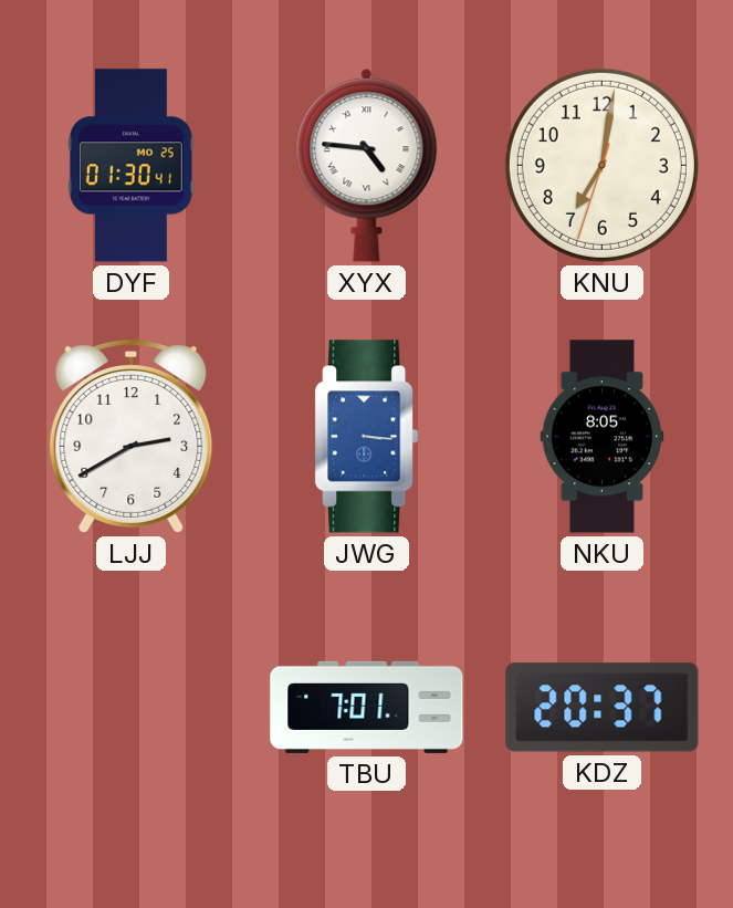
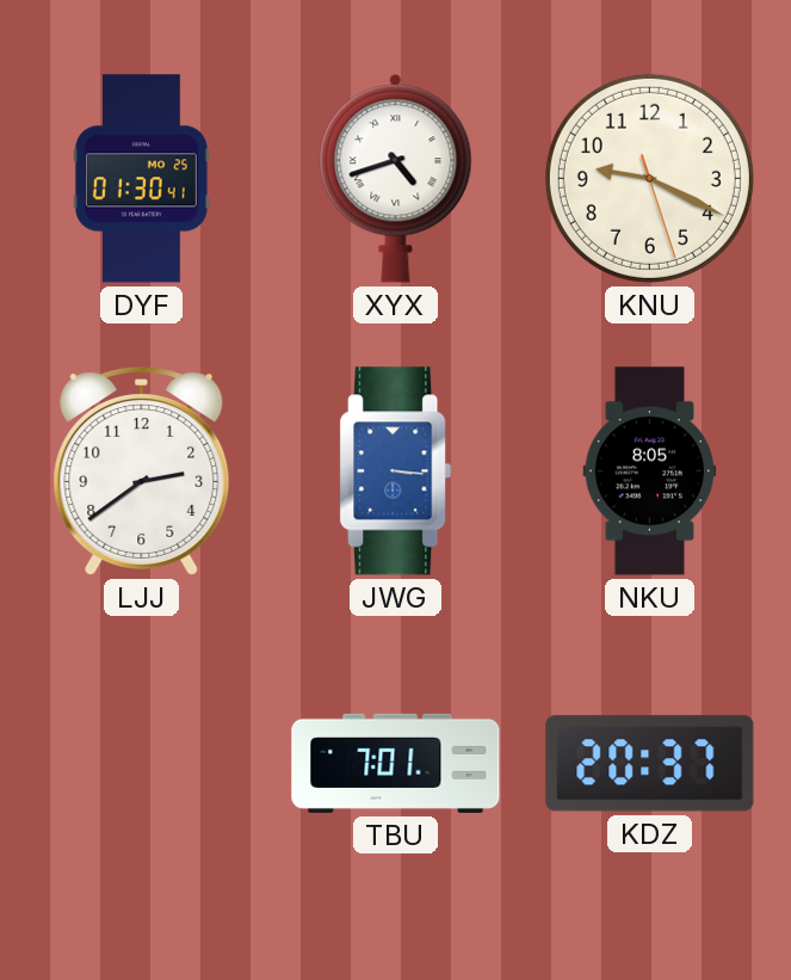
XYX: 4:46 -> 4:42
KNU: 7:01 -> 9:19
LJJ: 2:40 -> 2:39
